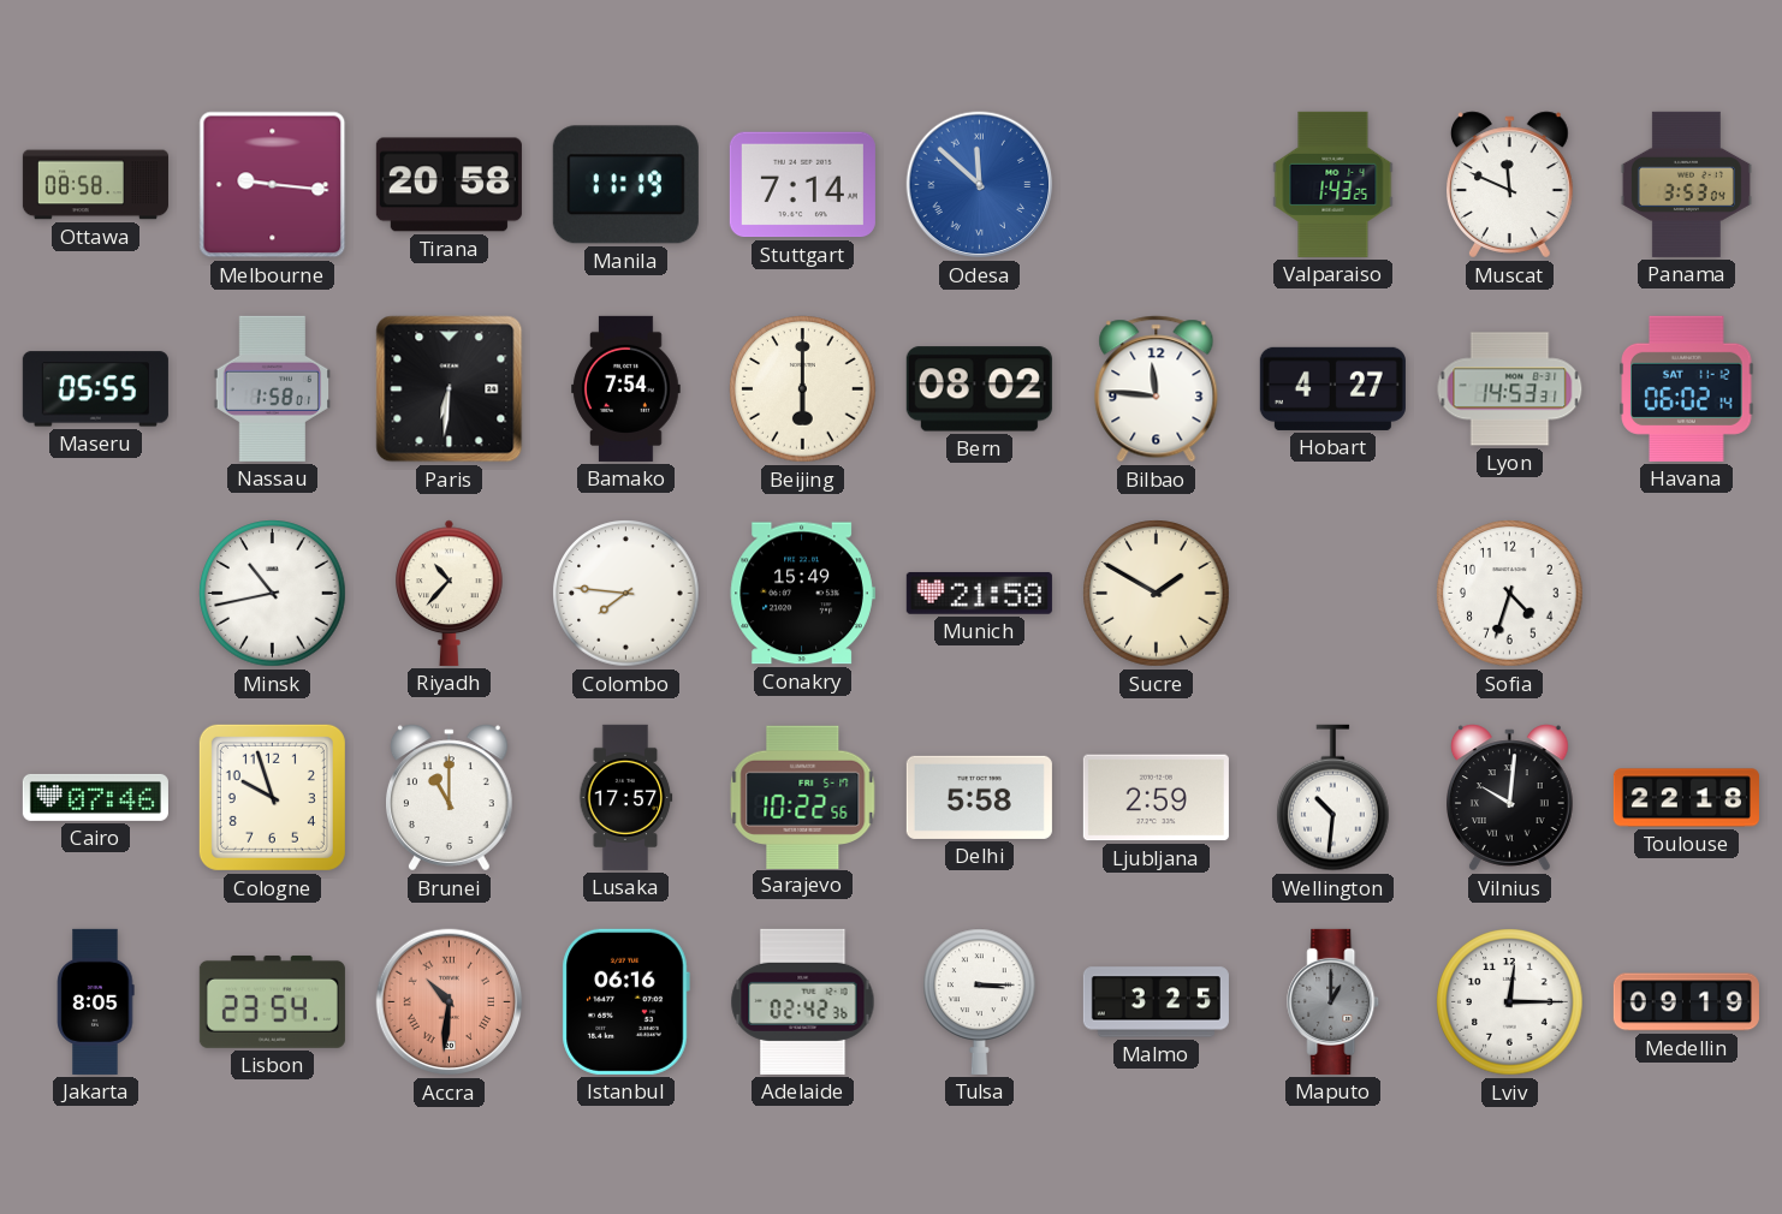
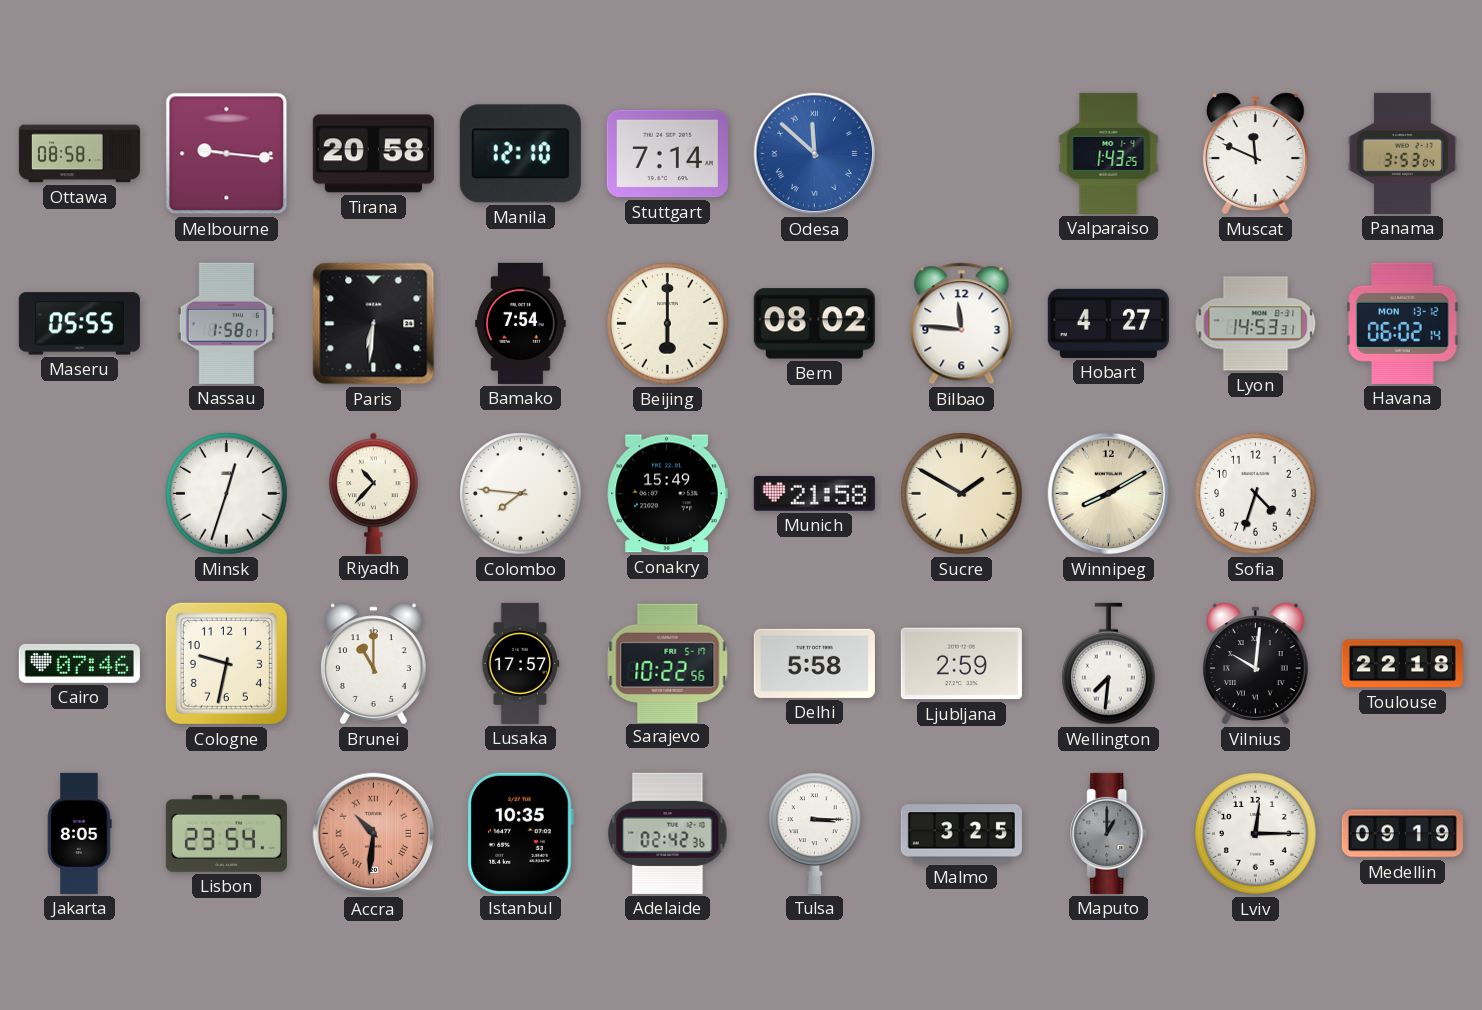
Manila: 11:19 -> 12:10
Havana date: SAT 11-12 -> MON 13-12
Minsk: 10:43 -> 12:33
Winnipeg: none -> 8:10
Cologne: 9:57 -> 9:32
Wellington: 10:31 -> 7:31
Istanbul: 06:16 -> 10:35
